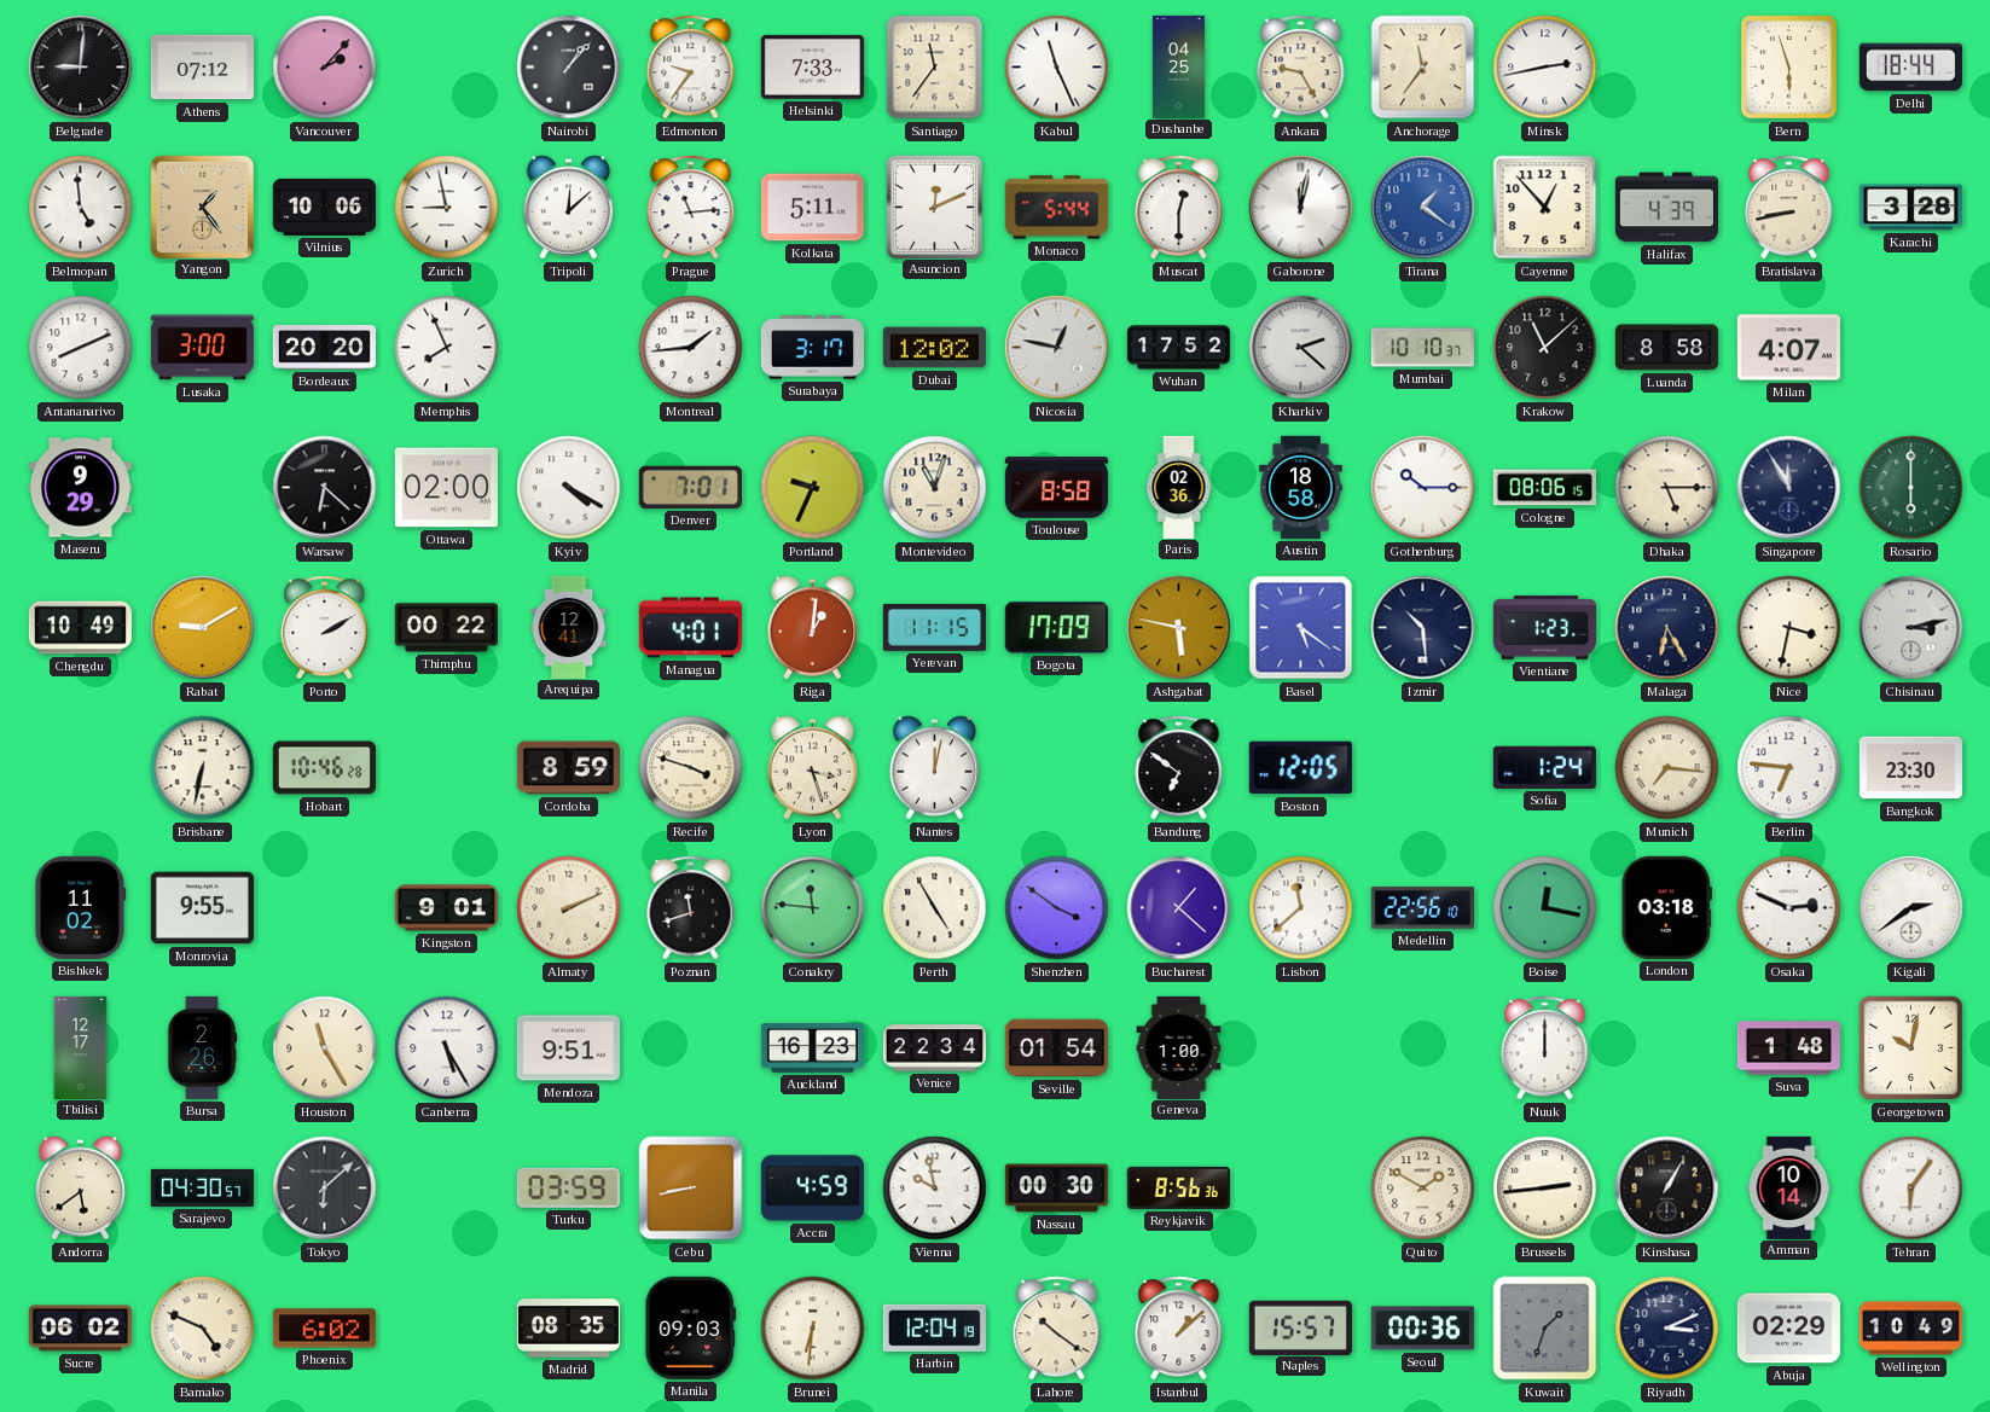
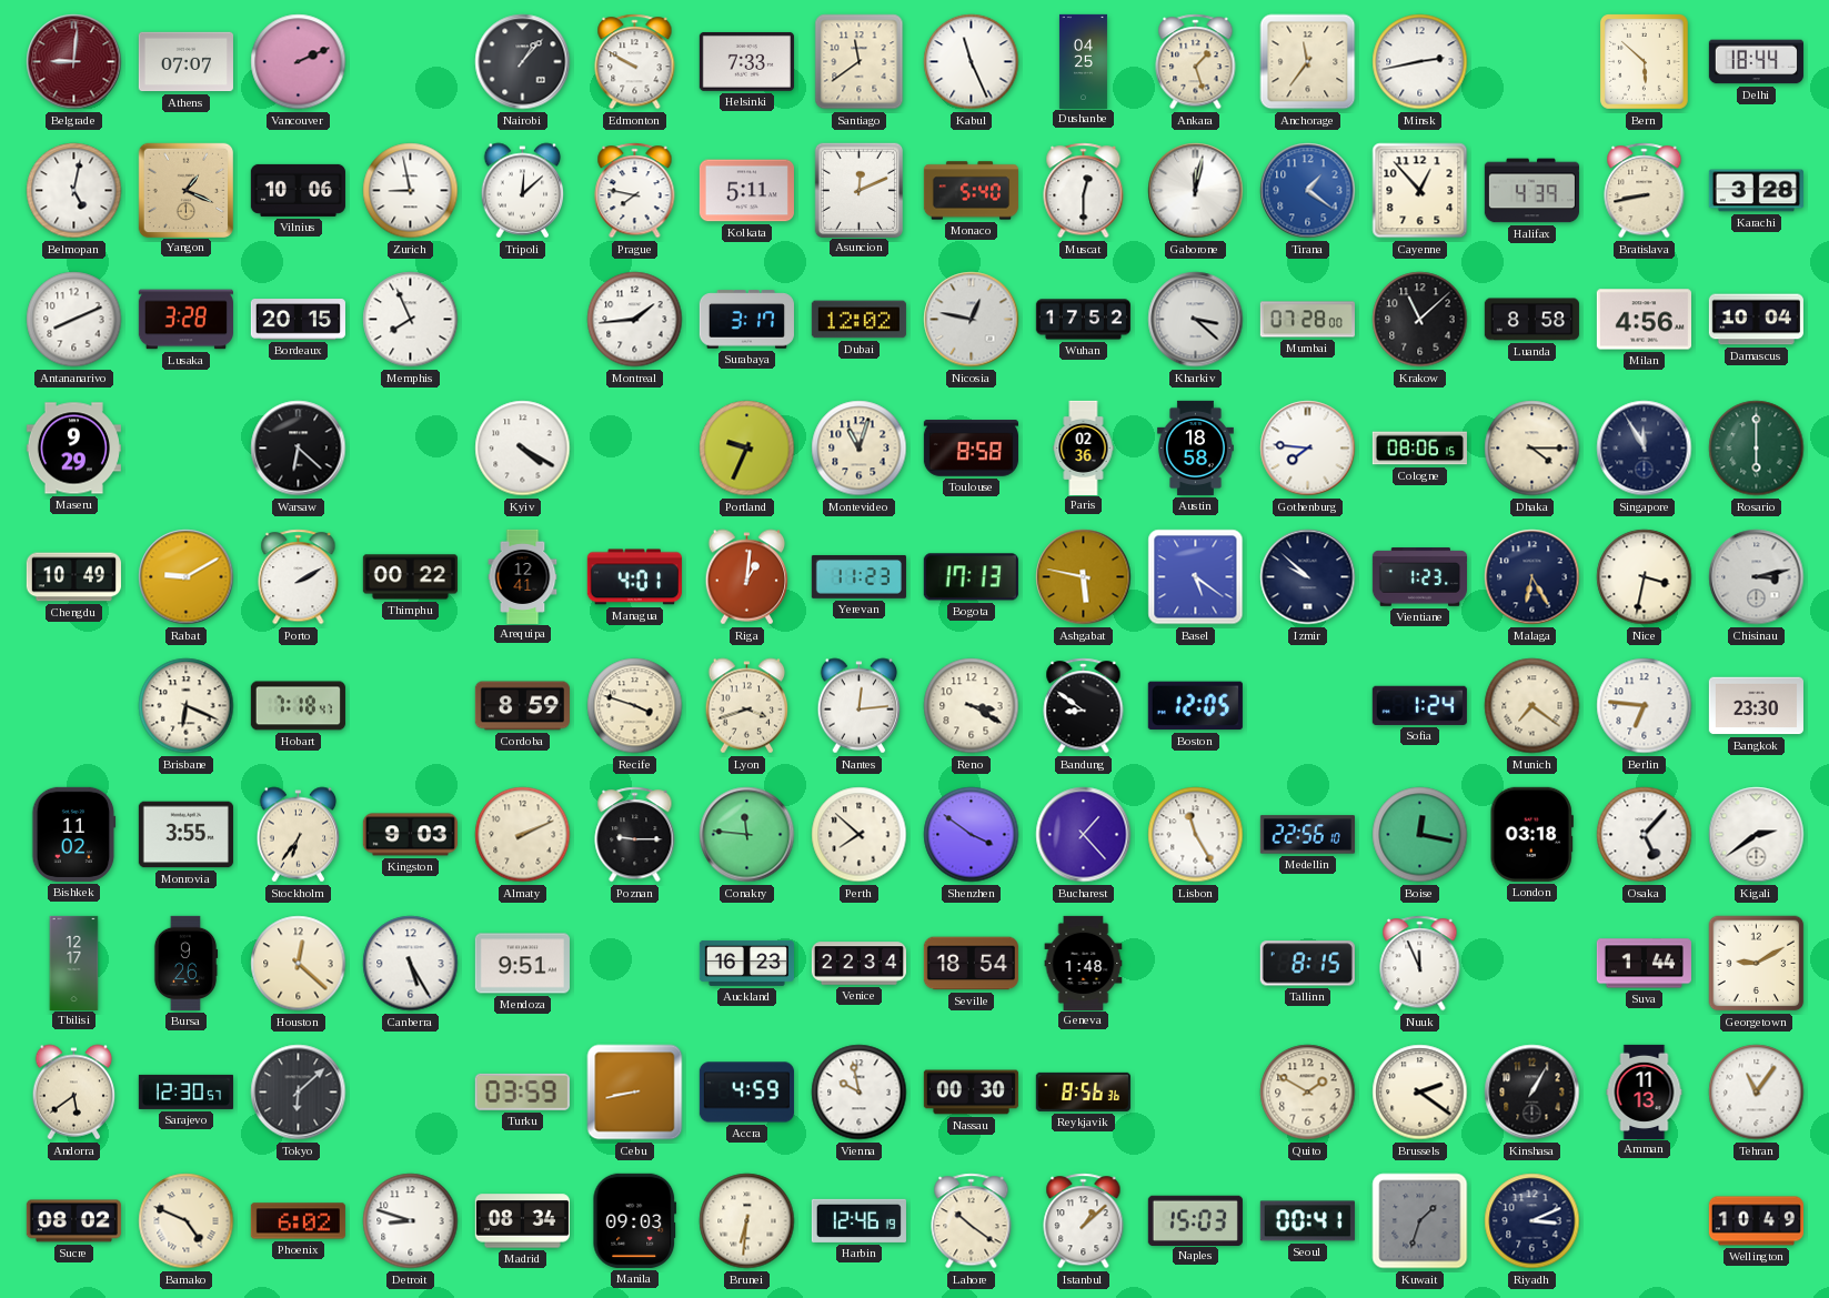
Belgrade dial: black -> burgundy
Athens: 07:12 -> 07:07
Vancouver: 2:07 -> 2:11
Edmonton: 9:36 -> 9:50
Santiago: 11:36 -> 11:39
Ankara: 9:25 -> 1:27
Bern: 5:57 -> 5:52
Belmopan: 4:59 -> 5:02
Yangon: 1:24 -> 1:19
Prague: 11:14 -> 7:47
Monaco: 5:44 -> 5:40
Lusaka: 3:00 -> 3:28
Bordeaux: 20:20 -> 20:15
Kharkiv: 2:22 -> 3:22
Mumbai: 10:10 -> 07:28
Milan: 4:07 -> 4:56
Damascus: none -> 10:04
Ottawa: 02:00 -> none
Denver: 7:01 -> none
Gothenburg: 10:15 -> 7:46
Dhaka: 5:15 -> 4:15
Yerevan: 11:15 -> 11:23
Bogota: 17:09 -> 17:13
Izmir: 10:29 -> 9:52
Brisbane: 6:32 -> 6:19
Hobart: 10:46 -> 7:18
Lyon: 3:27 -> 3:42
Nantes: 12:02 -> 12:14
Reno: none -> 3:20
Bandung: 6:51 -> 8:51
Munich: 7:16 -> 7:21
Monrovia: 9:55 -> 3:55
Stockholm: none -> 6:36
Kingston: 9:01 -> 9:03
Poznan: 11:42 -> 9:15
Perth: 4:55 -> 7:52
Bucharest: 1:22 -> 1:23
Lisbon: 11:38 -> 11:25
Osaka: 2:49 -> 5:07
Bursa: 2:26 -> 9:26
Houston: 11:25 -> 12:22
Seville: 01:54 -> 18:54
Geneva: 1:00 -> 1:48
Tallinn: none -> 8:15
Nuuk: 12:00 -> 11:56
Suva: 1:48 -> 1:44
Georgetown: 10:02 -> 9:10
Sarajevo: 04:30 -> 12:30
Brussels: 2:44 -> 2:21
Amman: 10:14 -> 11:13
Tehran: 6:06 -> 11:06
Sucre: 06:02 -> 08:02
Detroit: none -> 8:48
Madrid: 08:35 -> 08:34
Harbin: 12:04 -> 12:46
Naples: 15:57 -> 15:03
Seoul: 00:36 -> 00:41
Abuja: 02:29 -> none
